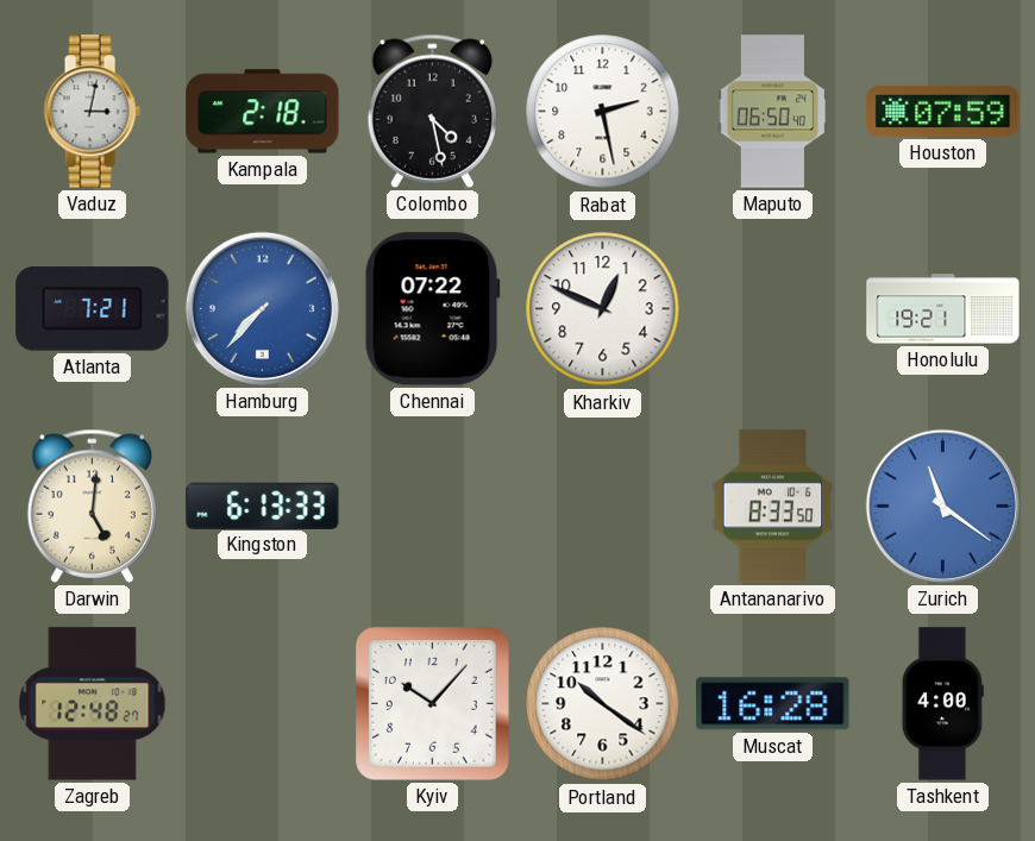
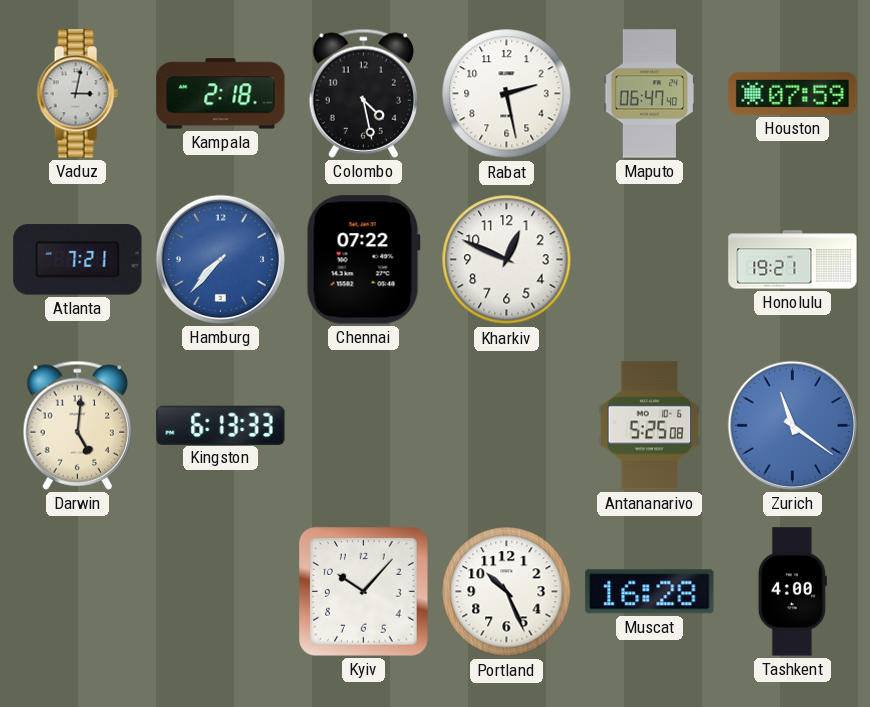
Maputo: 06:50 -> 06:47
Antananarivo: 8:33 -> 5:25
Zagreb: 12:48 -> none
Portland: 10:21 -> 10:26
